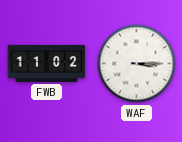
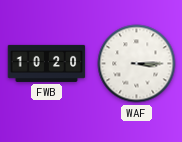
FWB: 11:02 -> 10:20
